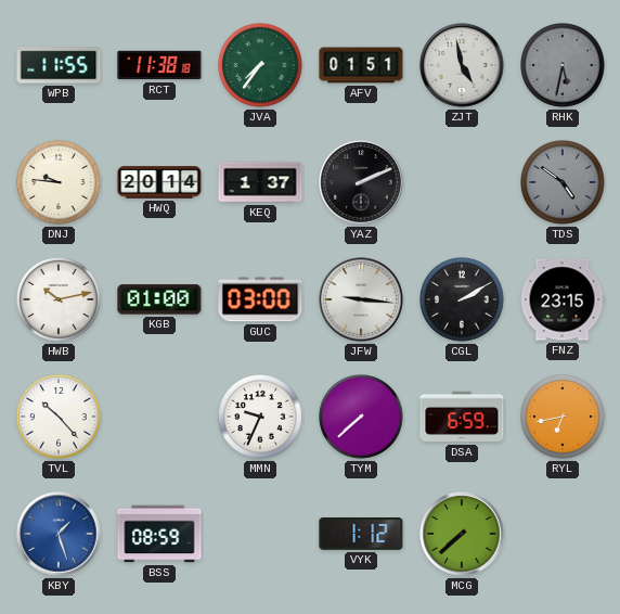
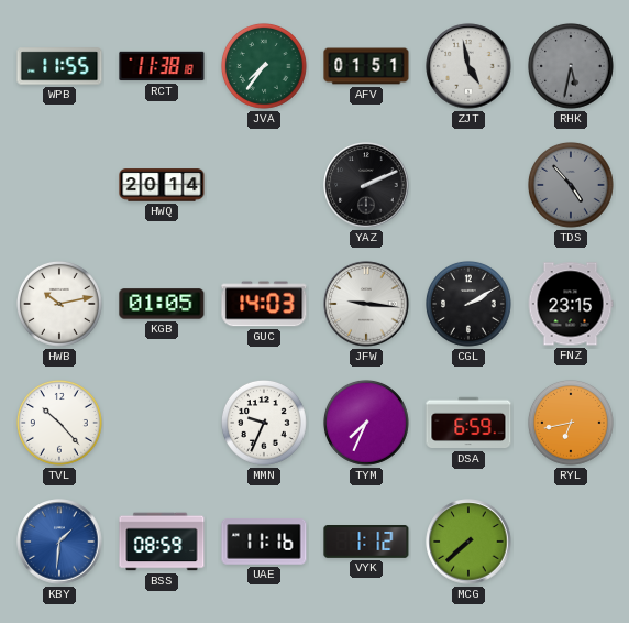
DNJ: 9:46 -> none
KEQ: 1:37 -> none
TDS: 4:51 -> 4:53
KGB: 01:00 -> 01:05
GUC: 03:00 -> 14:03
TYM: 7:38 -> 7:34
KBY: 1:27 -> 1:31
UAE: none -> 11:16
